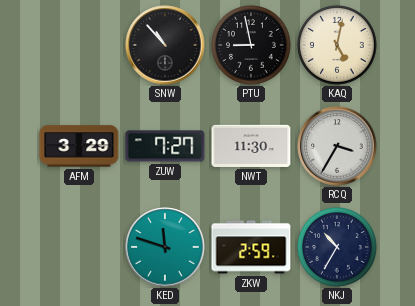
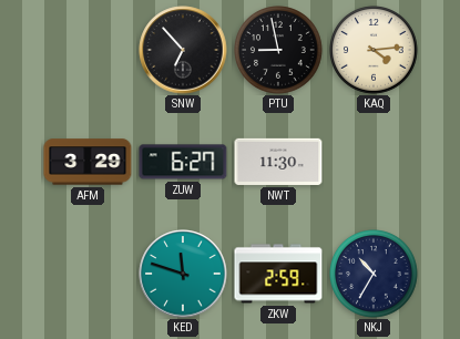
SNW: 10:53 -> 6:53
KAQ: 5:02 -> 4:14
ZUW: 7:27 -> 6:27
RCQ: 3:35 -> none
